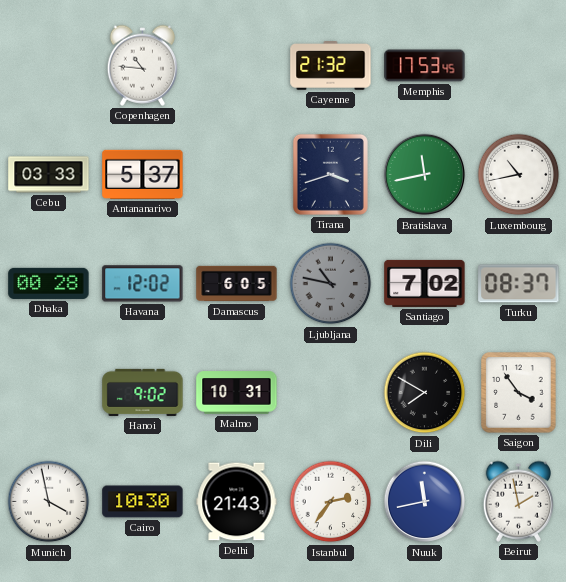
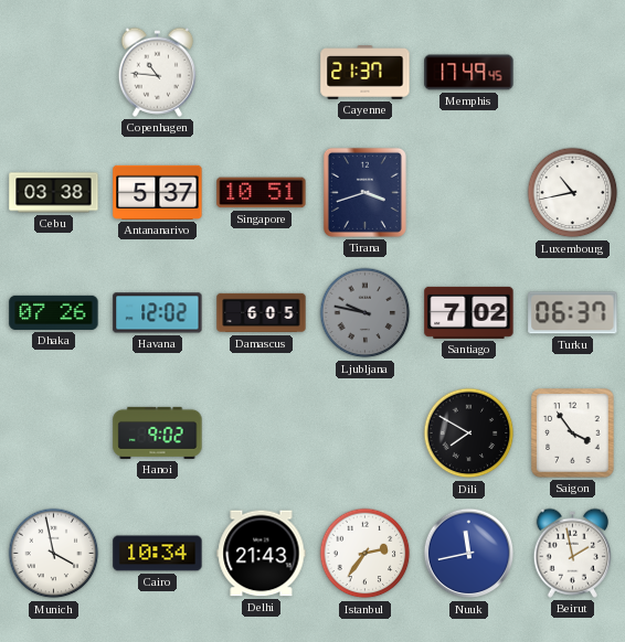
Cayenne: 21:32 -> 21:37
Memphis: 17:53 -> 17:49
Cebu: 03:33 -> 03:38
Singapore: none -> 10:51
Bratislava: 11:43 -> none
Dhaka: 00:28 -> 07:26
Ljubljana: 10:47 -> 9:47
Turku: 08:37 -> 06:37
Malmo: 10:31 -> none
Cairo: 10:30 -> 10:34
